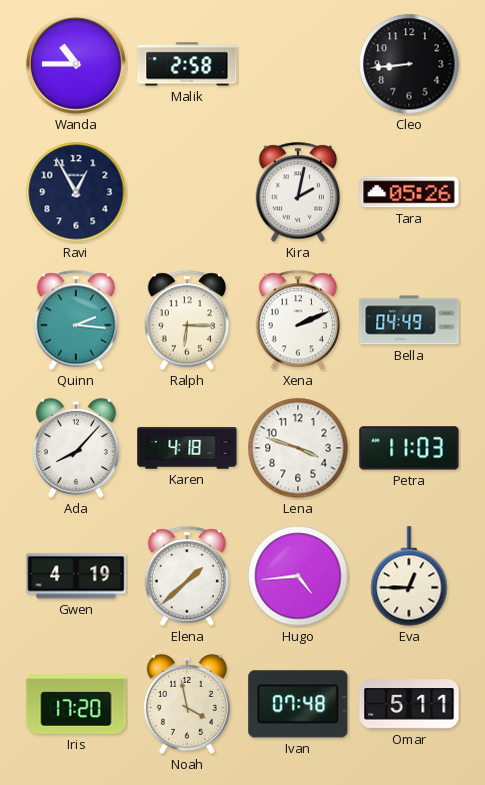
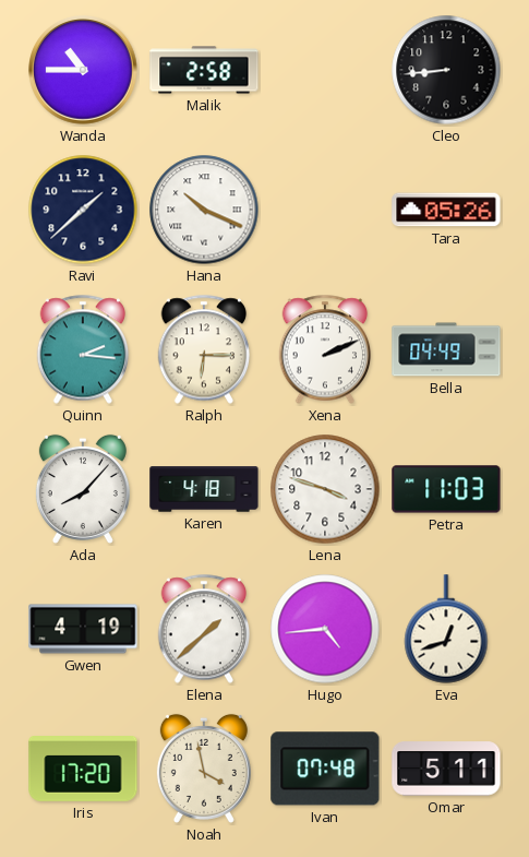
Ravi: 12:55 -> 1:38
Hana: none -> 10:19
Kira: 2:02 -> none
Eva: 12:45 -> 12:42
